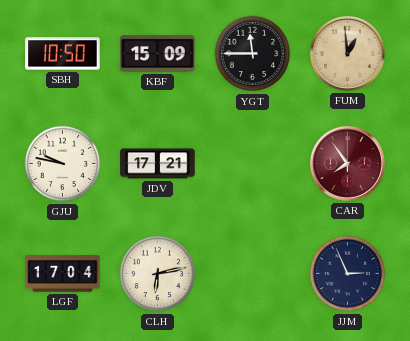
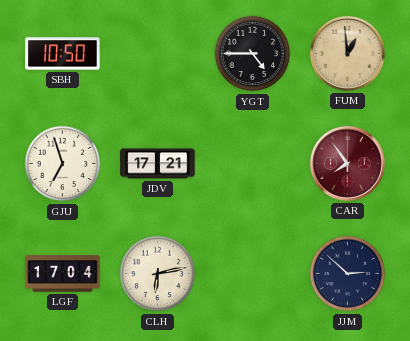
KBF: 15:09 -> none
YGT: 11:45 -> 4:45
GJU: 9:47 -> 6:57
JJM: 2:56 -> 2:52
